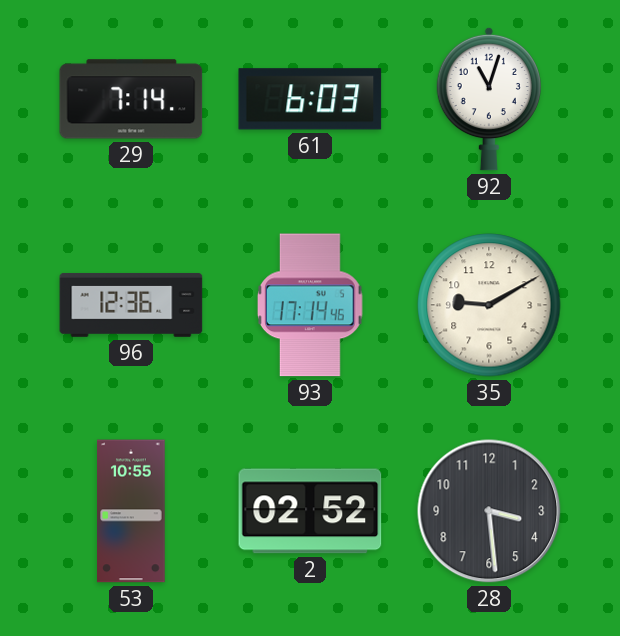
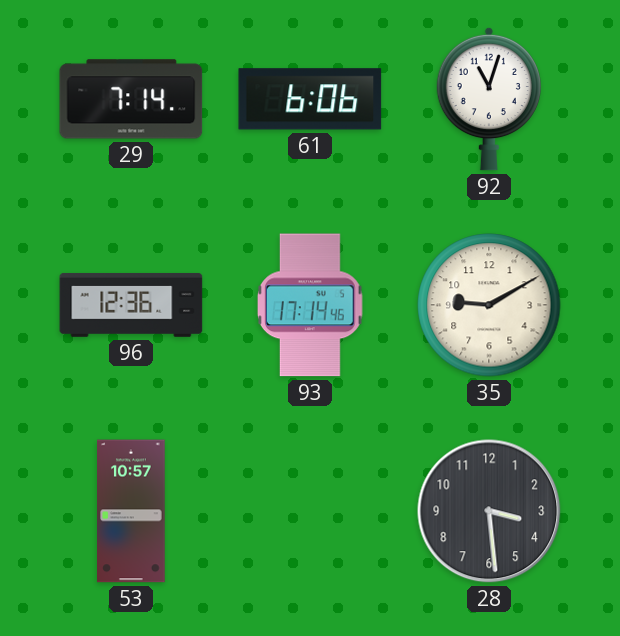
61: 6:03 -> 6:06
53: 10:55 -> 10:57
2: 02:52 -> none
